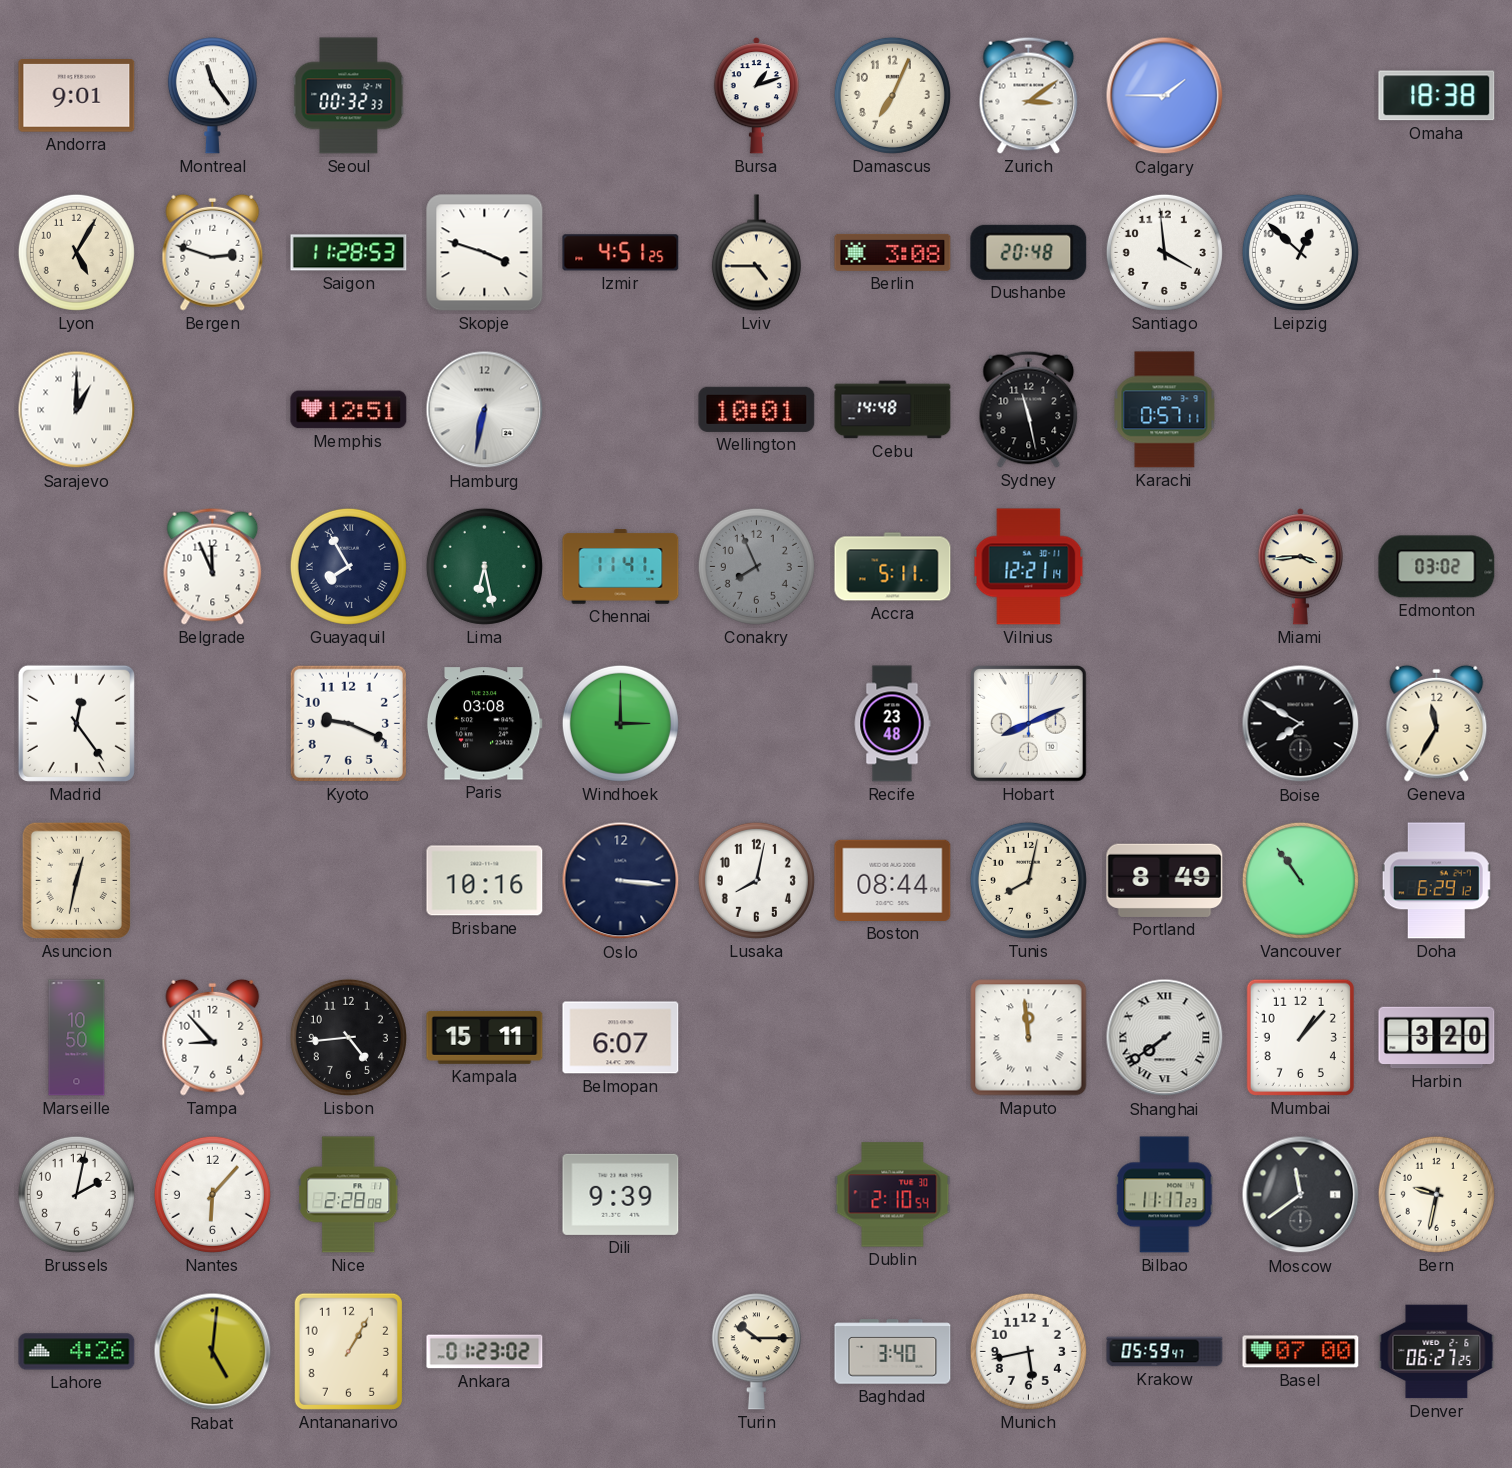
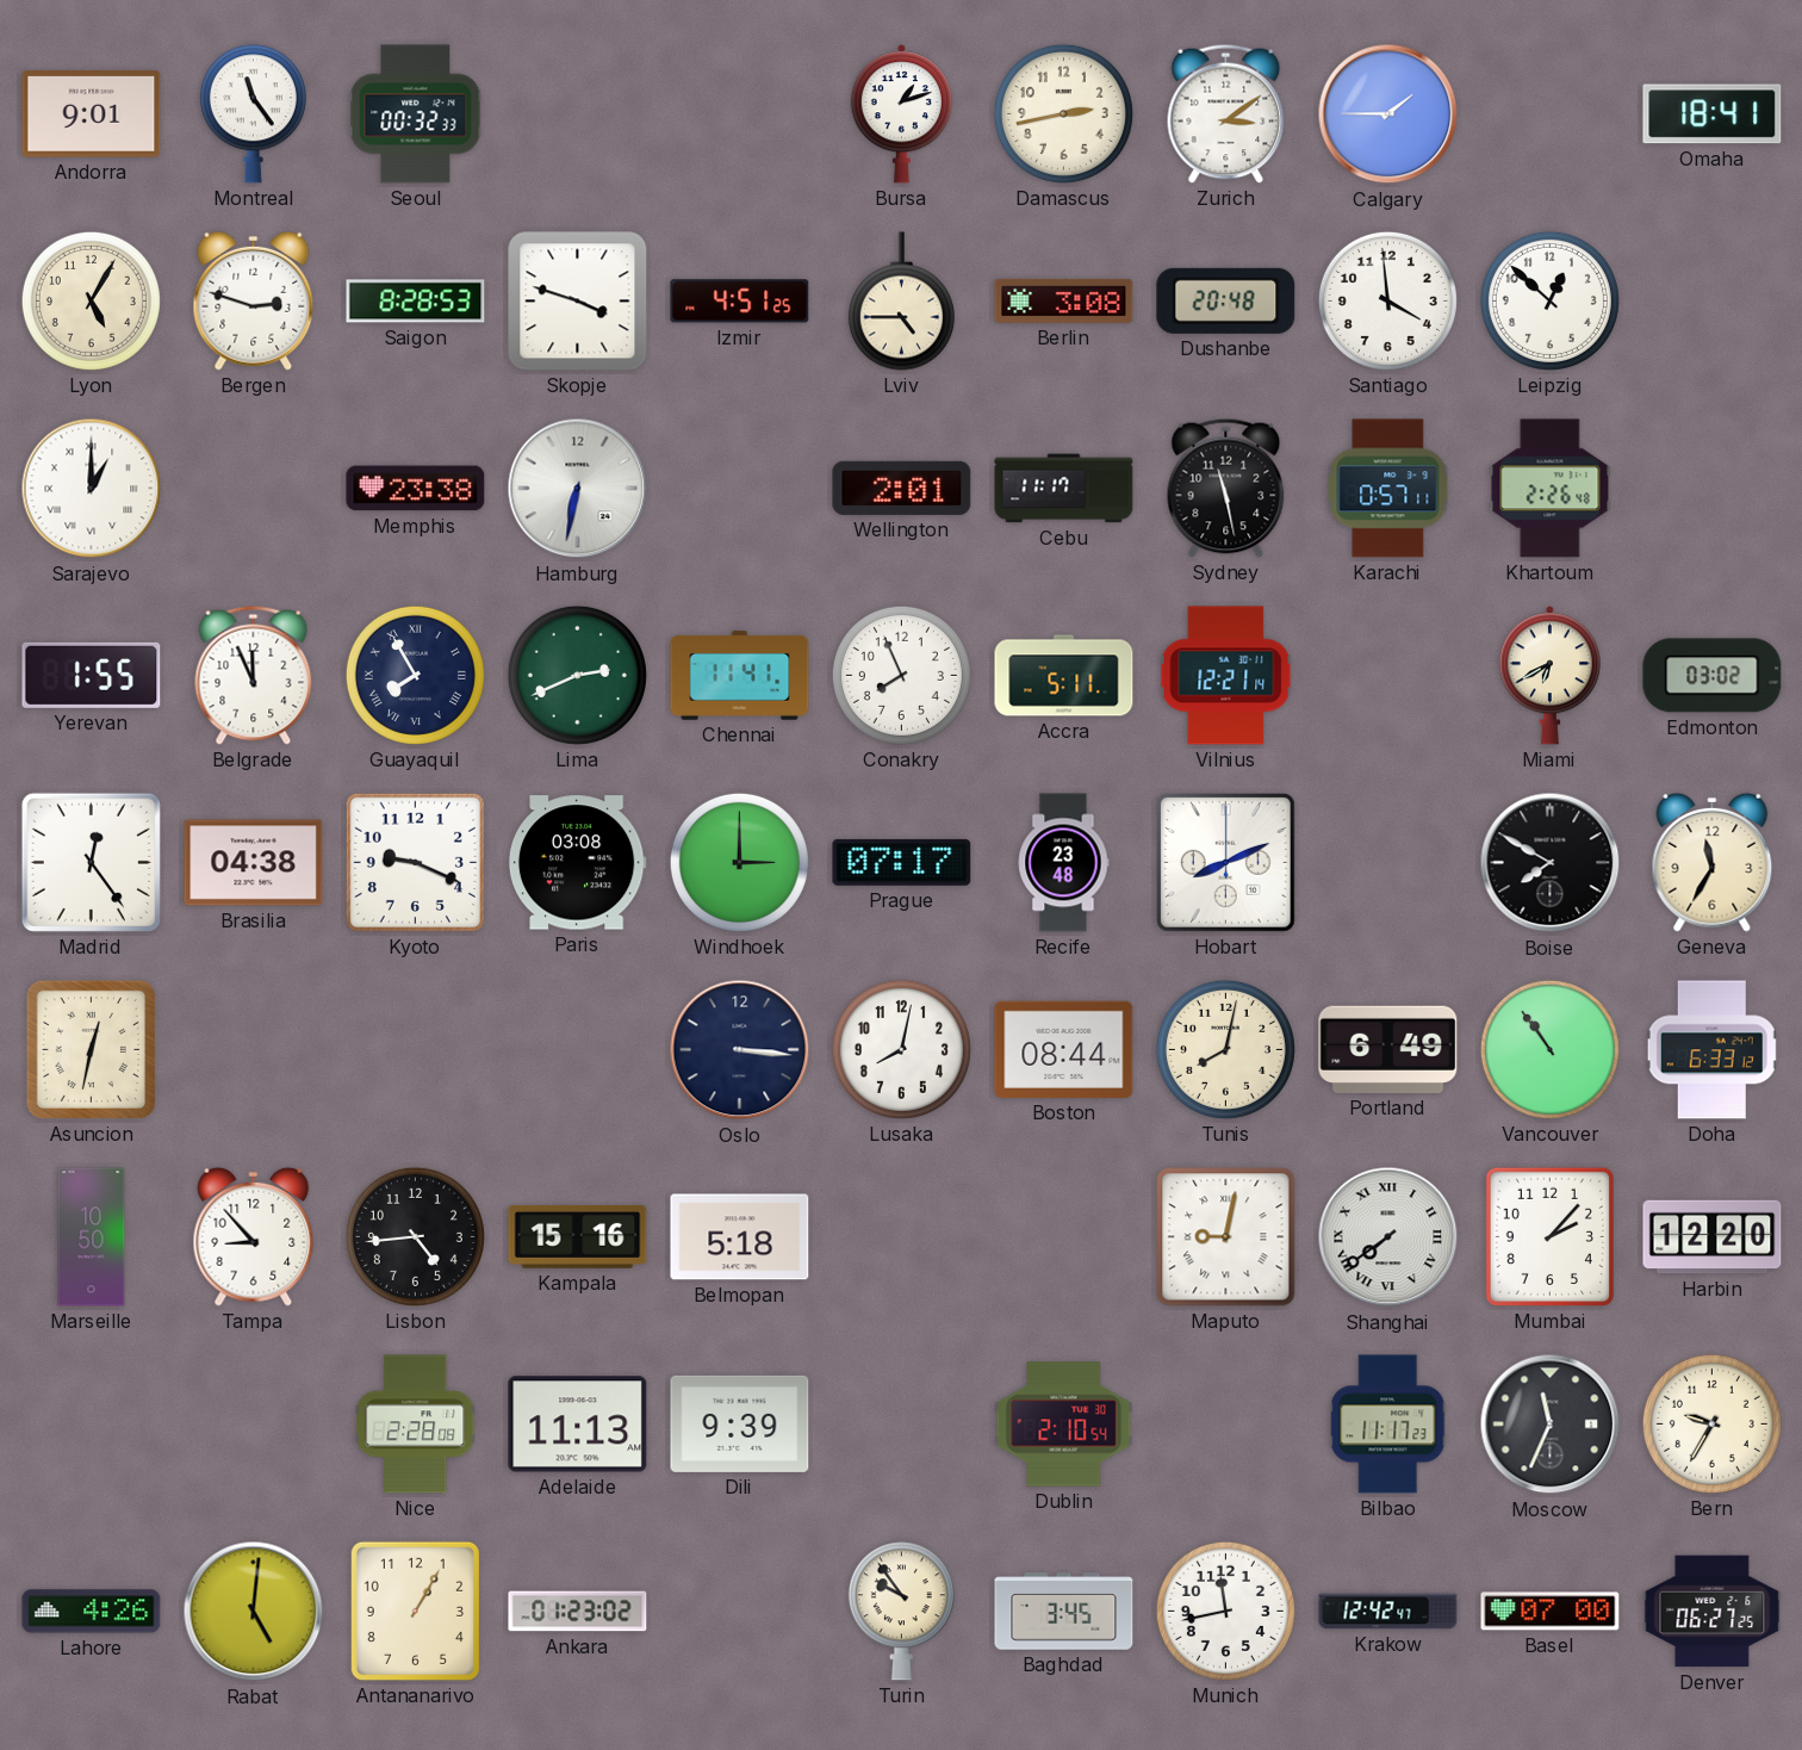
Damascus: 7:04 -> 2:43
Omaha: 18:38 -> 18:41
Saigon: 11:28 -> 8:28
Memphis: 12:51 -> 23:38
Wellington: 10:01 -> 2:01
Cebu: 14:48 -> 11:17
Khartoum: none -> 2:26
Yerevan: none -> 1:55
Lima: 6:28 -> 2:41
Conakry dial: grey -> white
Miami: 3:44 -> 6:40
Brasilia: none -> 04:38
Prague: none -> 07:17
Brisbane: 10:16 -> none
Portland: 8:49 -> 6:49
Doha: 6:29 -> 6:33
Kampala: 15:11 -> 15:16
Belmopan: 6:07 -> 5:18
Maputo: 11:59 -> 9:02
Mumbai: 1:07 -> 2:07
Harbin: 3:20 -> 12:20
Brussels: 2:02 -> none
Nantes: 6:07 -> none
Adelaide: none -> 11:13
Moscow: 11:39 -> 11:34
Bern: 9:32 -> 9:35
Turin: 10:15 -> 9:54
Baghdad: 3:40 -> 3:45
Munich: 5:43 -> 11:43
Krakow: 05:59 -> 12:42
